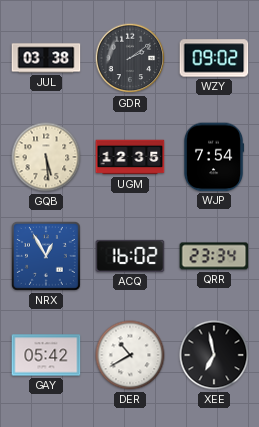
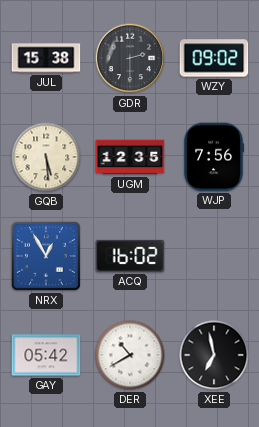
JUL: 03:38 -> 15:38
GDR: 2:09 -> 2:30
WJP: 7:54 -> 7:56
QRR: 23:34 -> none
